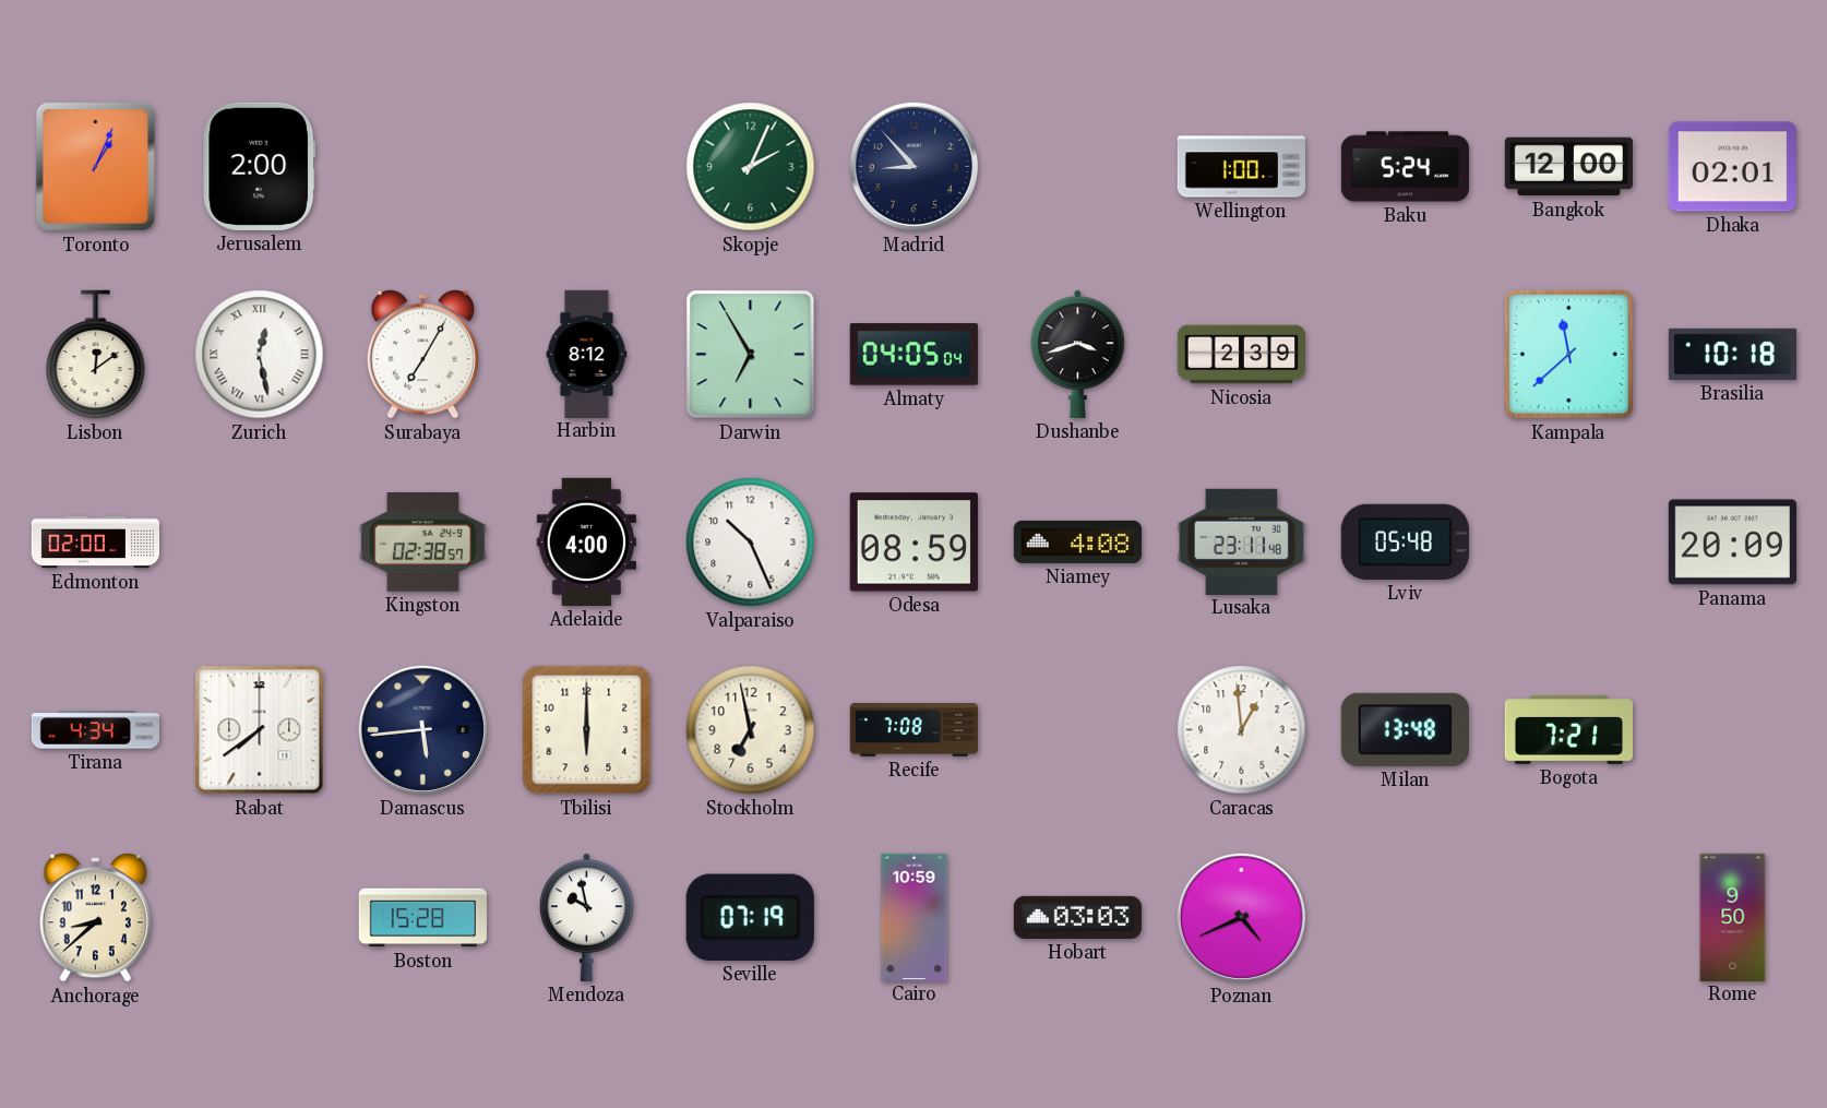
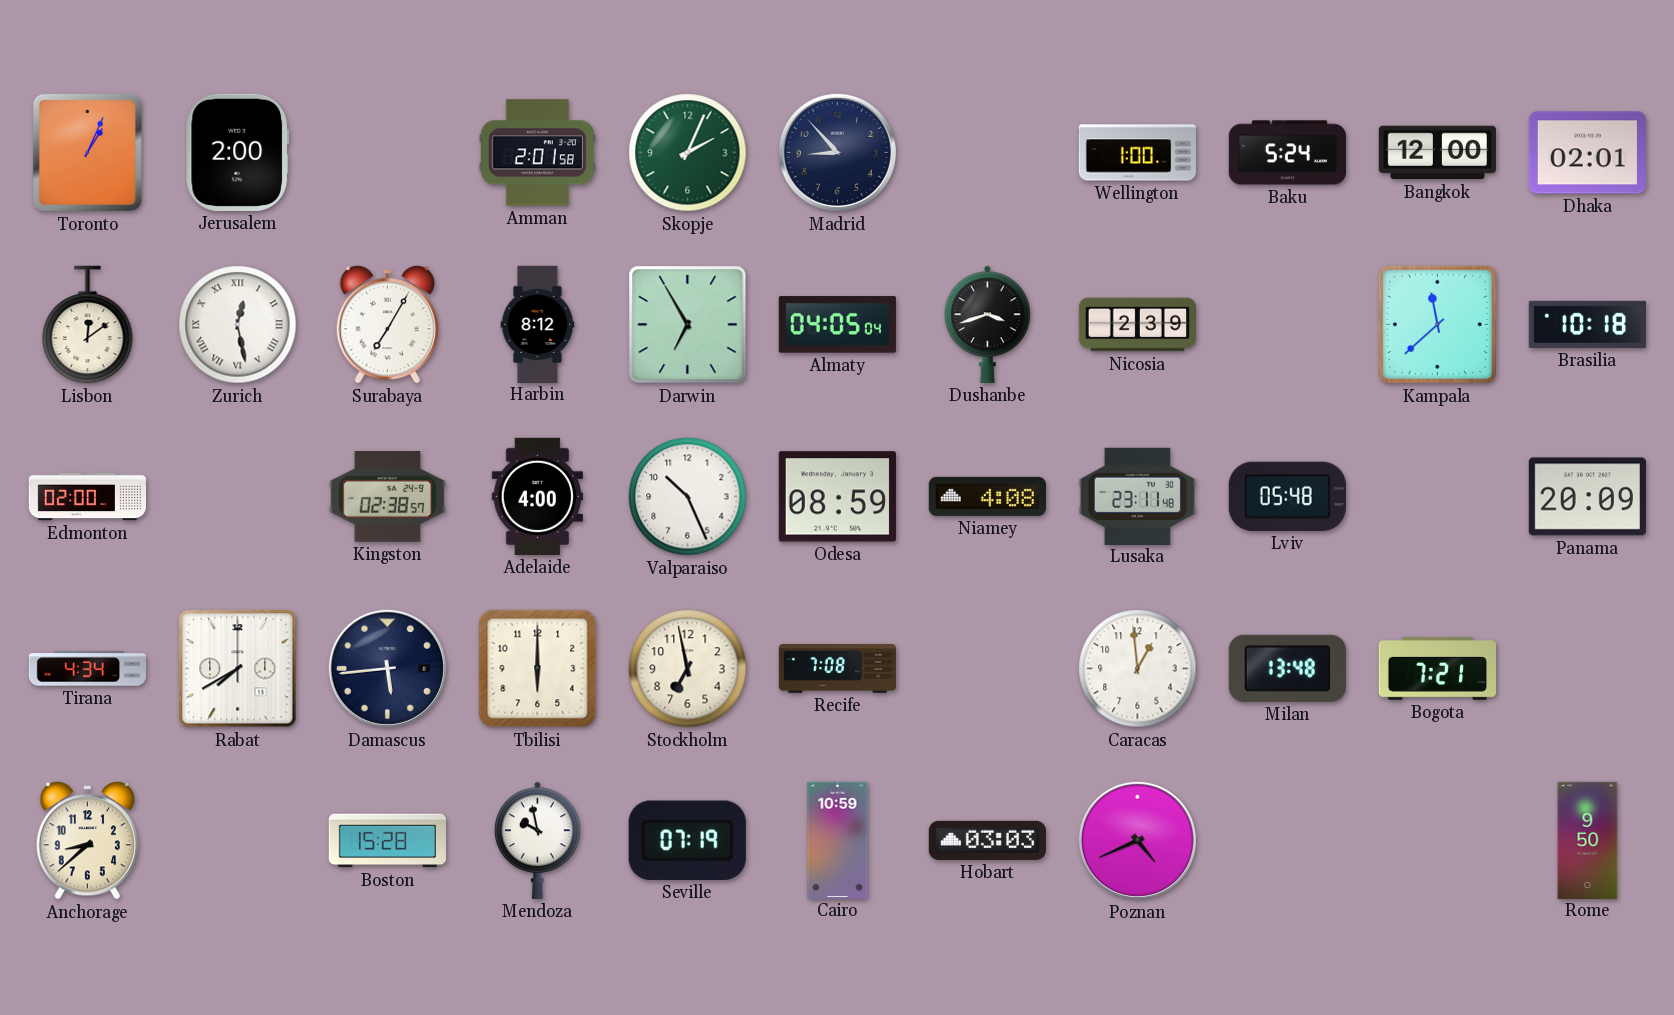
Amman: none -> 2:01
Rabat: 7:39 -> 7:40
